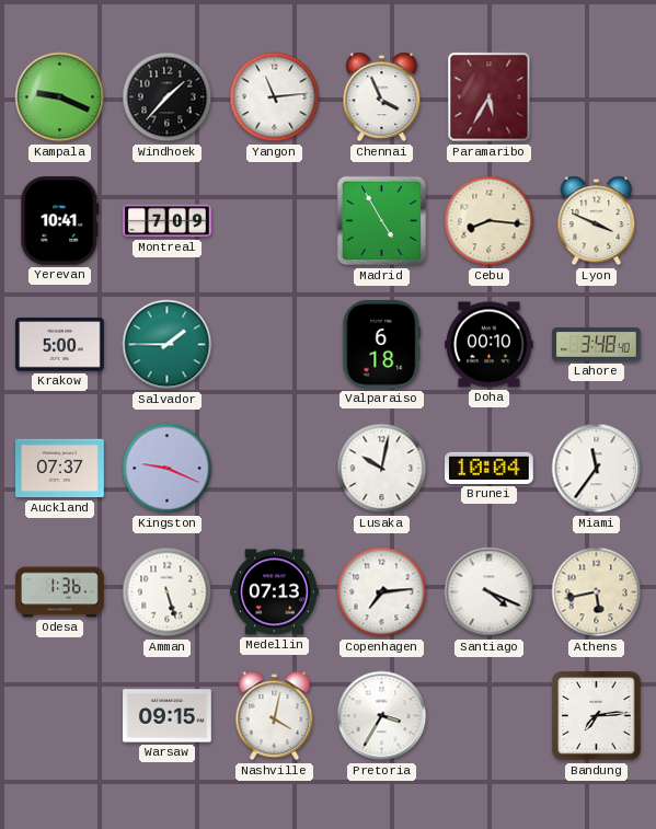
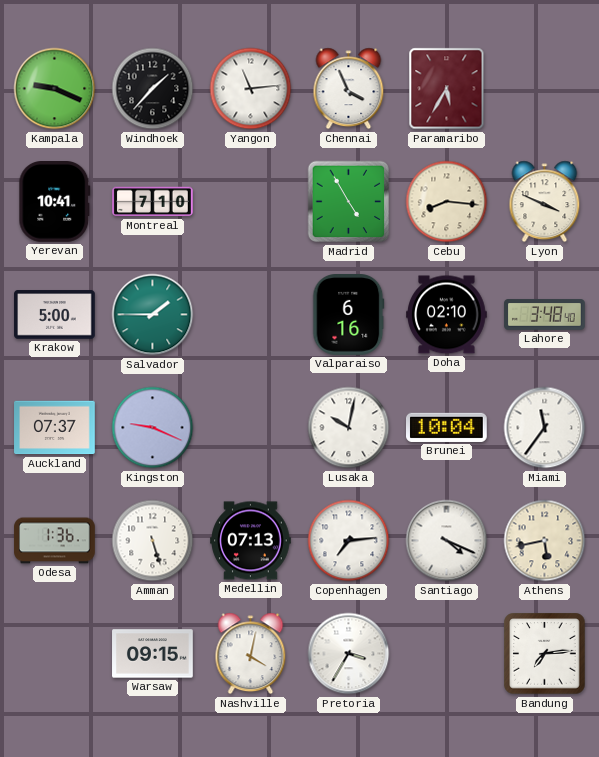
Montreal: 7:09 -> 7:10
Valparaiso: 6:18 -> 6:16
Doha: 00:10 -> 02:10
